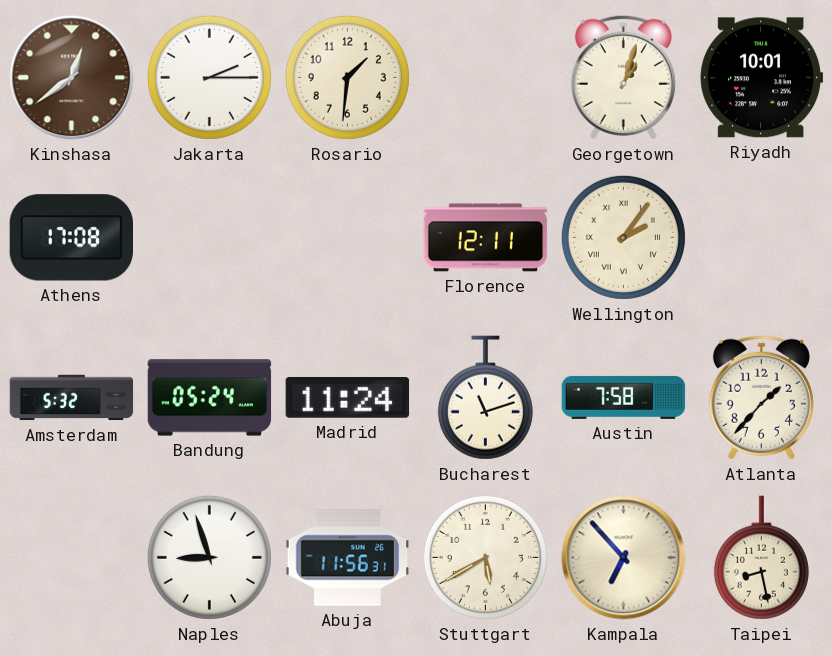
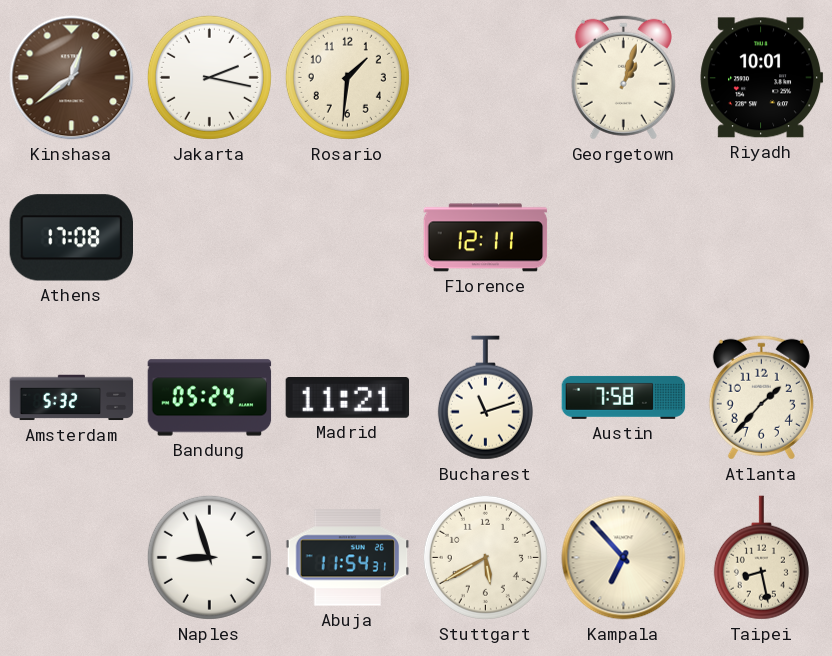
Jakarta: 2:15 -> 2:17
Wellington: 2:06 -> none
Madrid: 11:24 -> 11:21
Abuja: 11:56 -> 11:54
